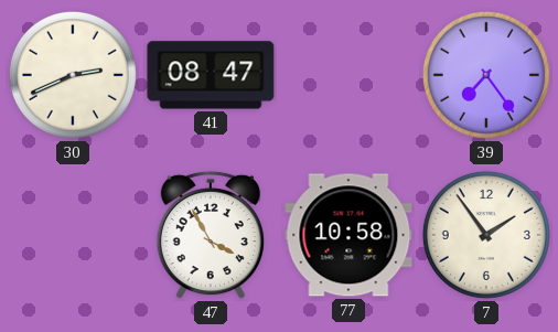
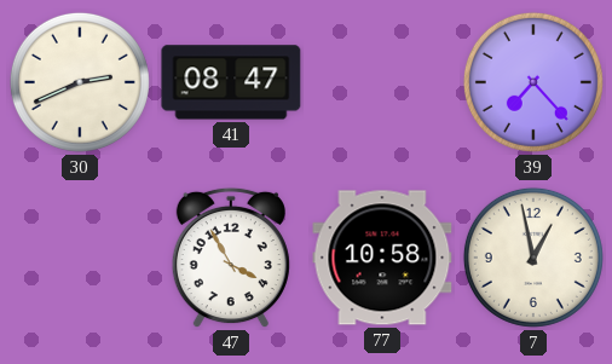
39: 7:24 -> 7:23
7: 1:54 -> 12:58
